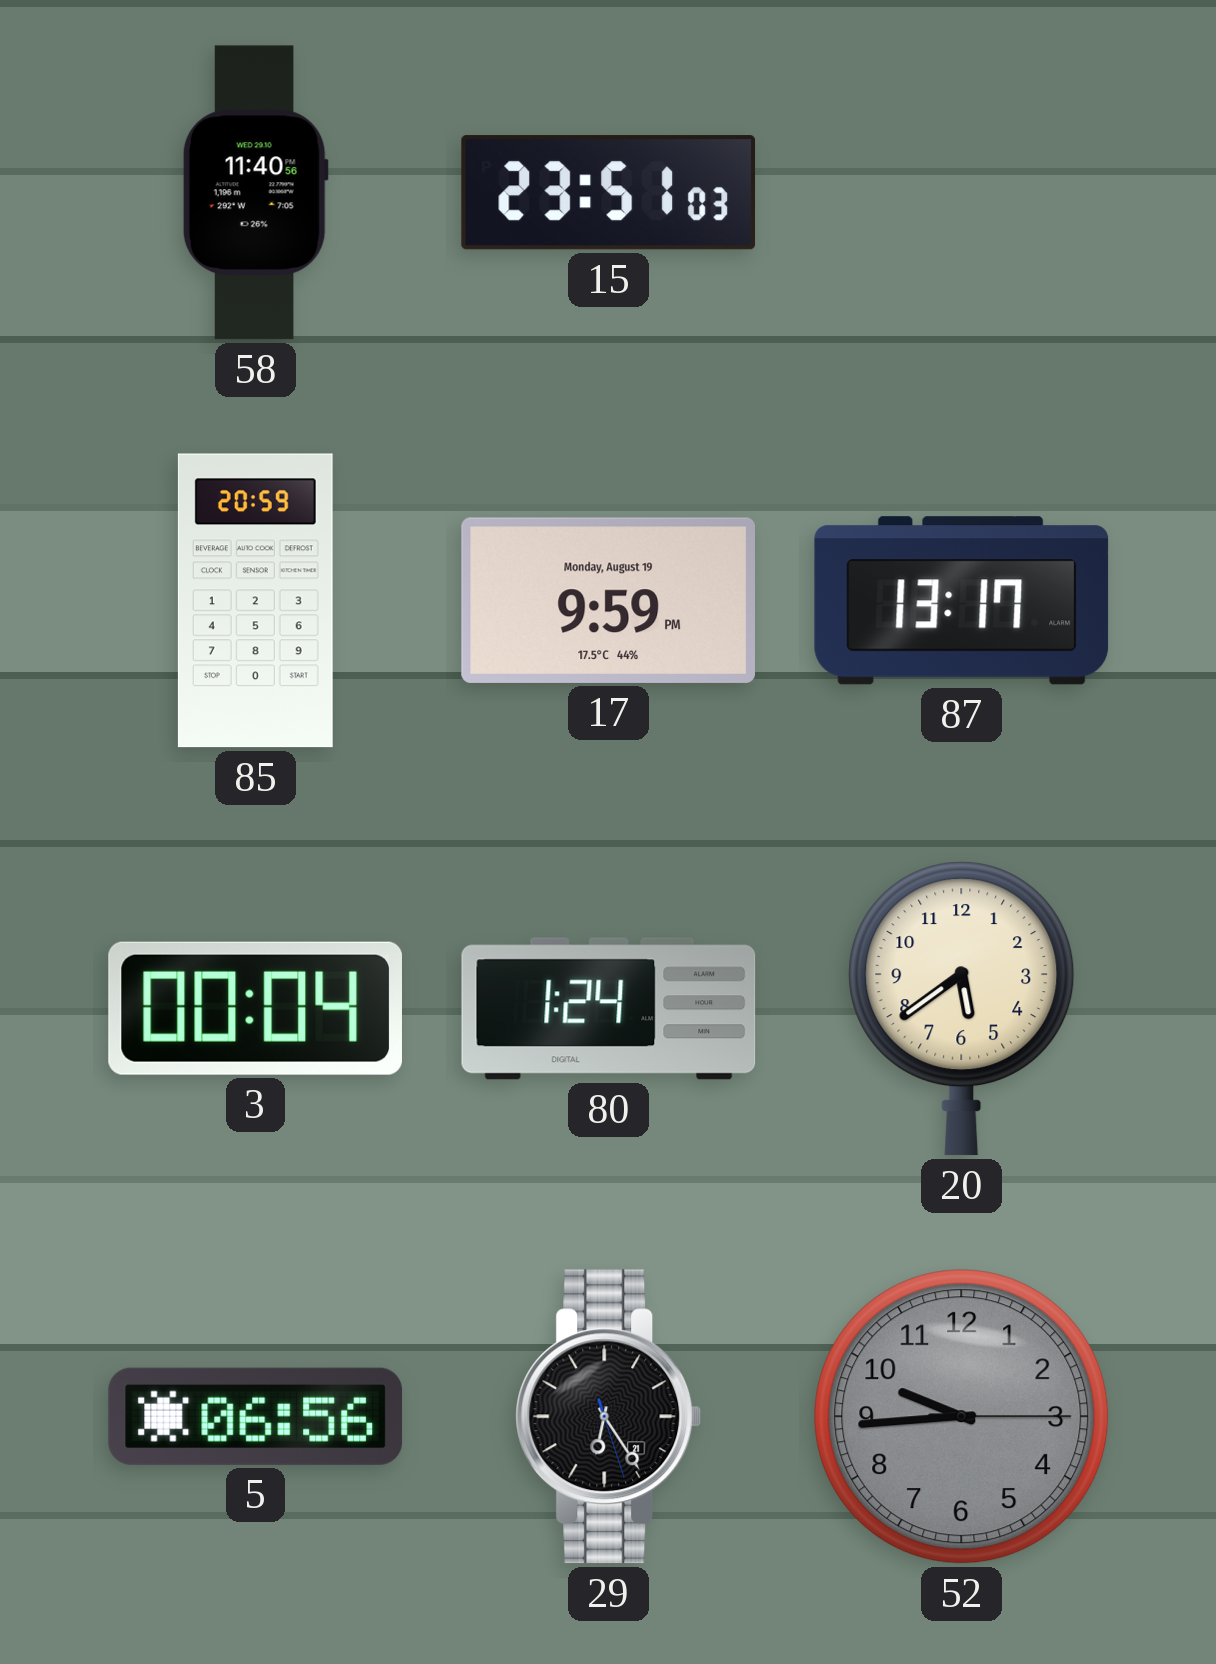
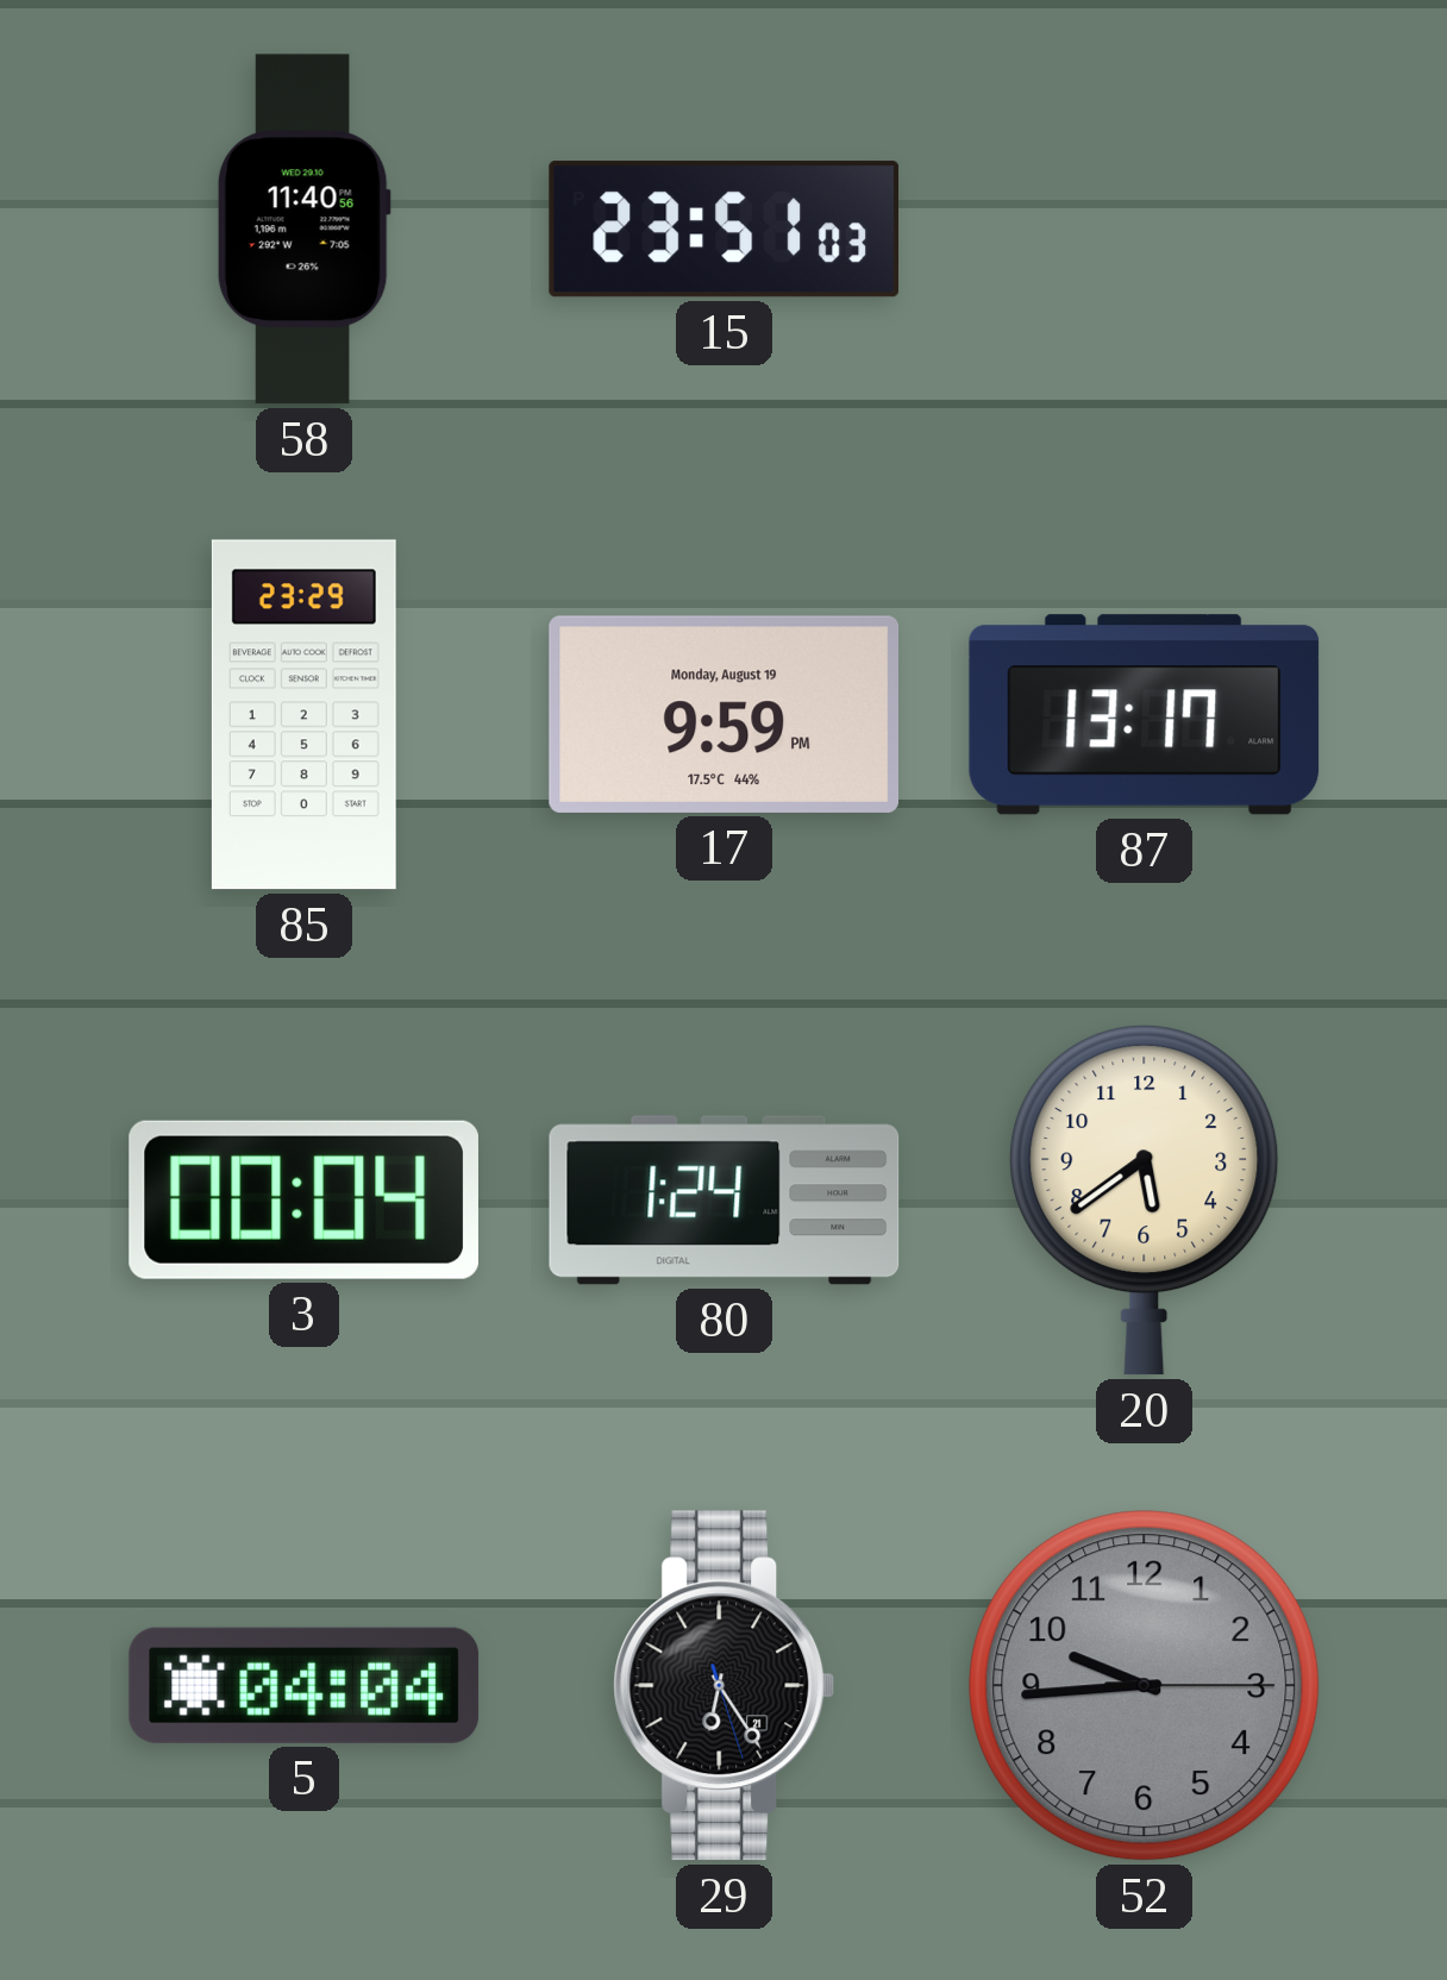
85: 20:59 -> 23:29
5: 06:56 -> 04:04
